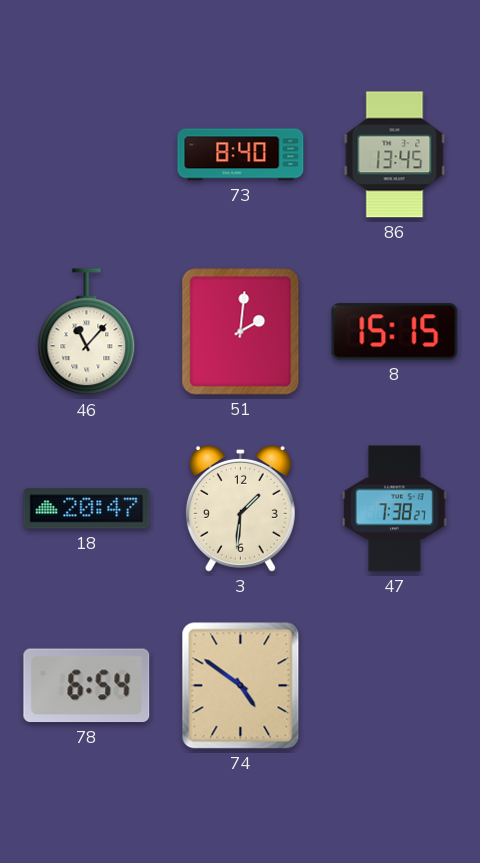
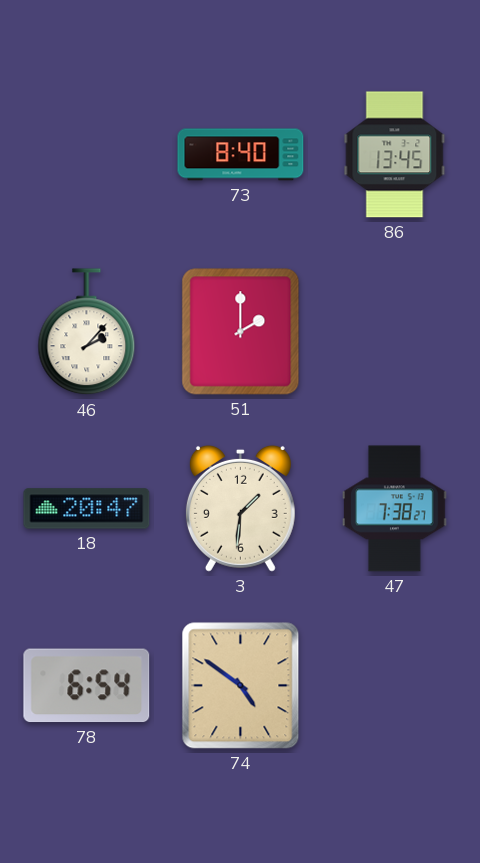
46: 11:07 -> 2:07
51: 2:01 -> 2:00
8: 15:15 -> none
